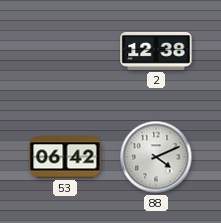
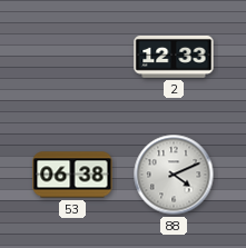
2: 12:38 -> 12:33
53: 06:42 -> 06:38
